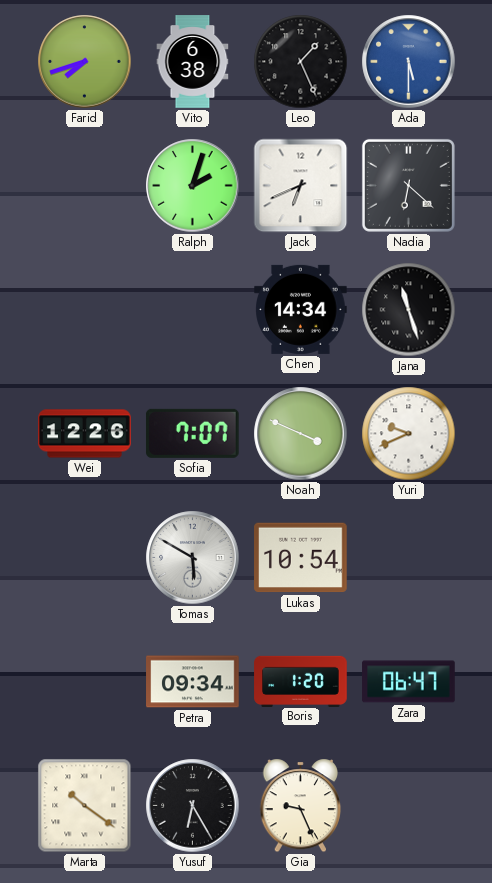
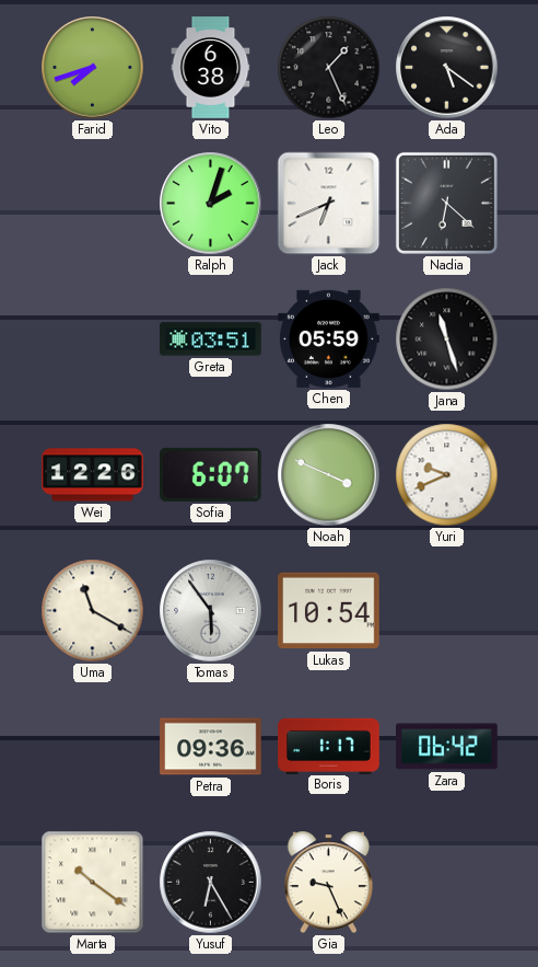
Ada: 5:30 -> 5:21
Ada dial: blue -> black
Greta: none -> 03:51
Chen: 14:34 -> 05:59
Sofia: 7:07 -> 6:07
Uma: none -> 11:20
Tomas: 5:50 -> 5:54
Petra: 09:34 -> 09:36
Boris: 1:20 -> 1:17
Zara: 06:47 -> 06:42
